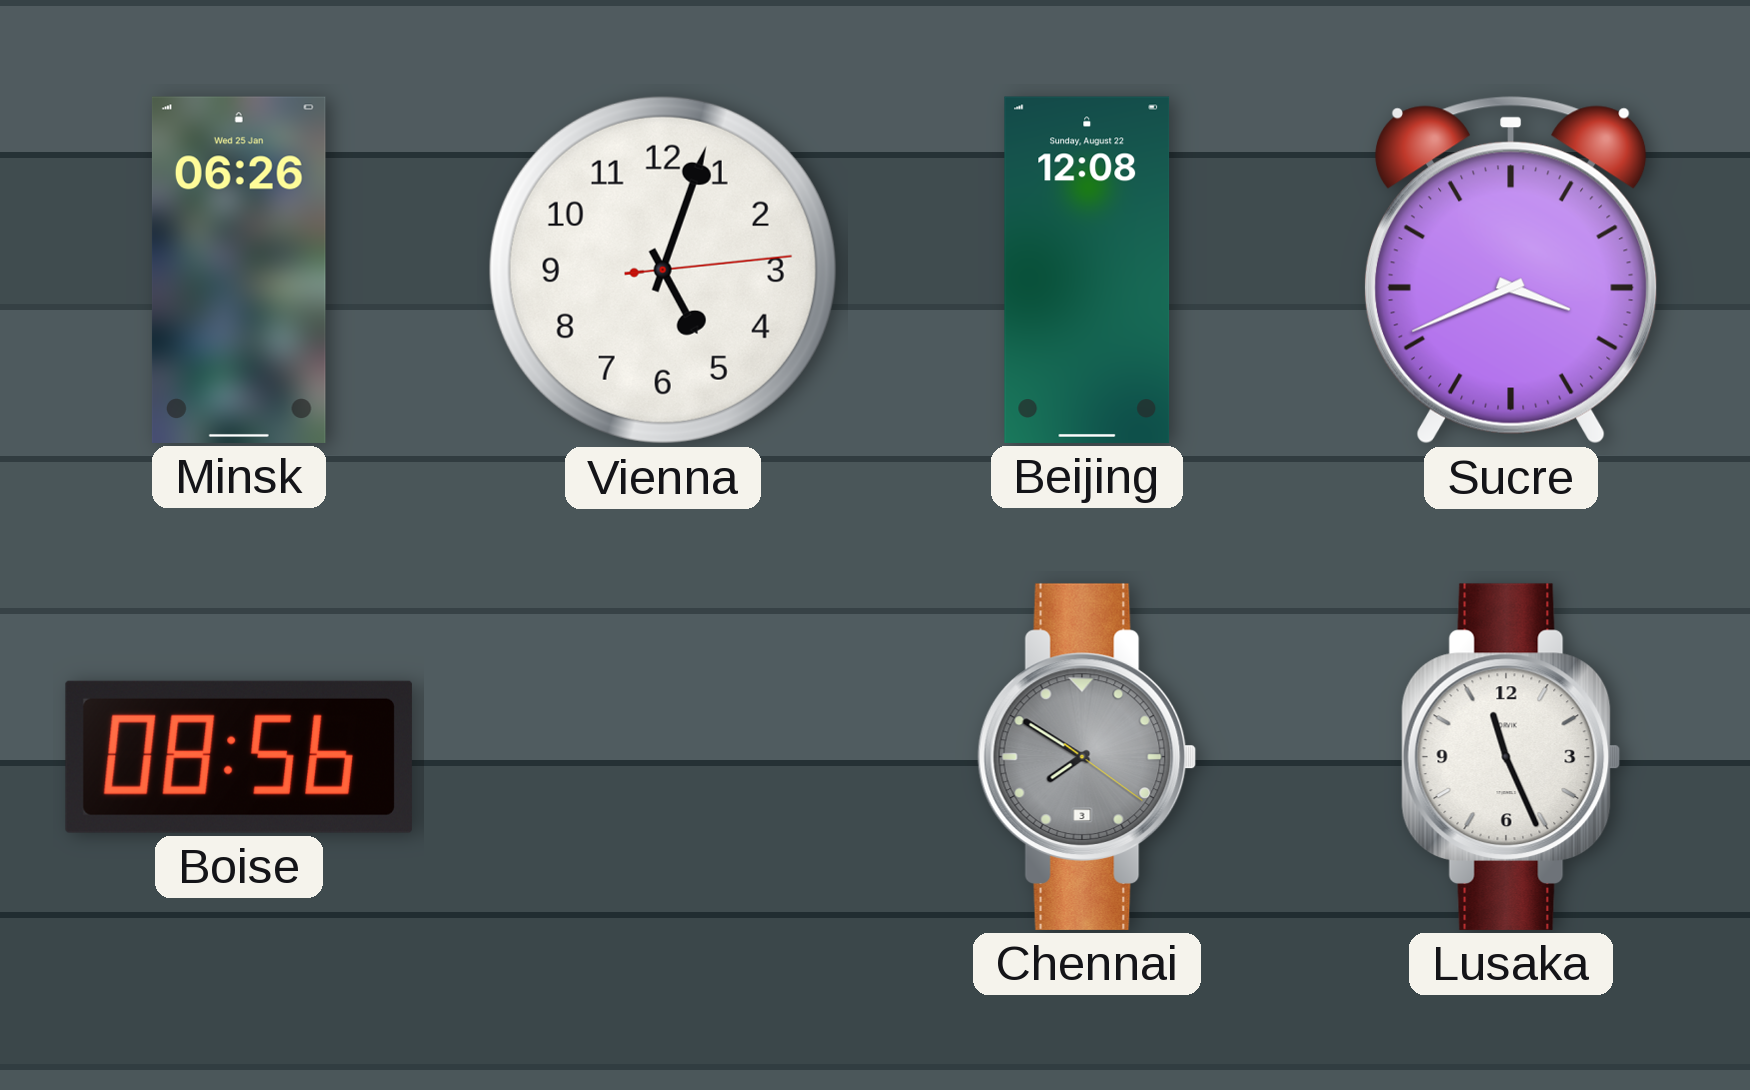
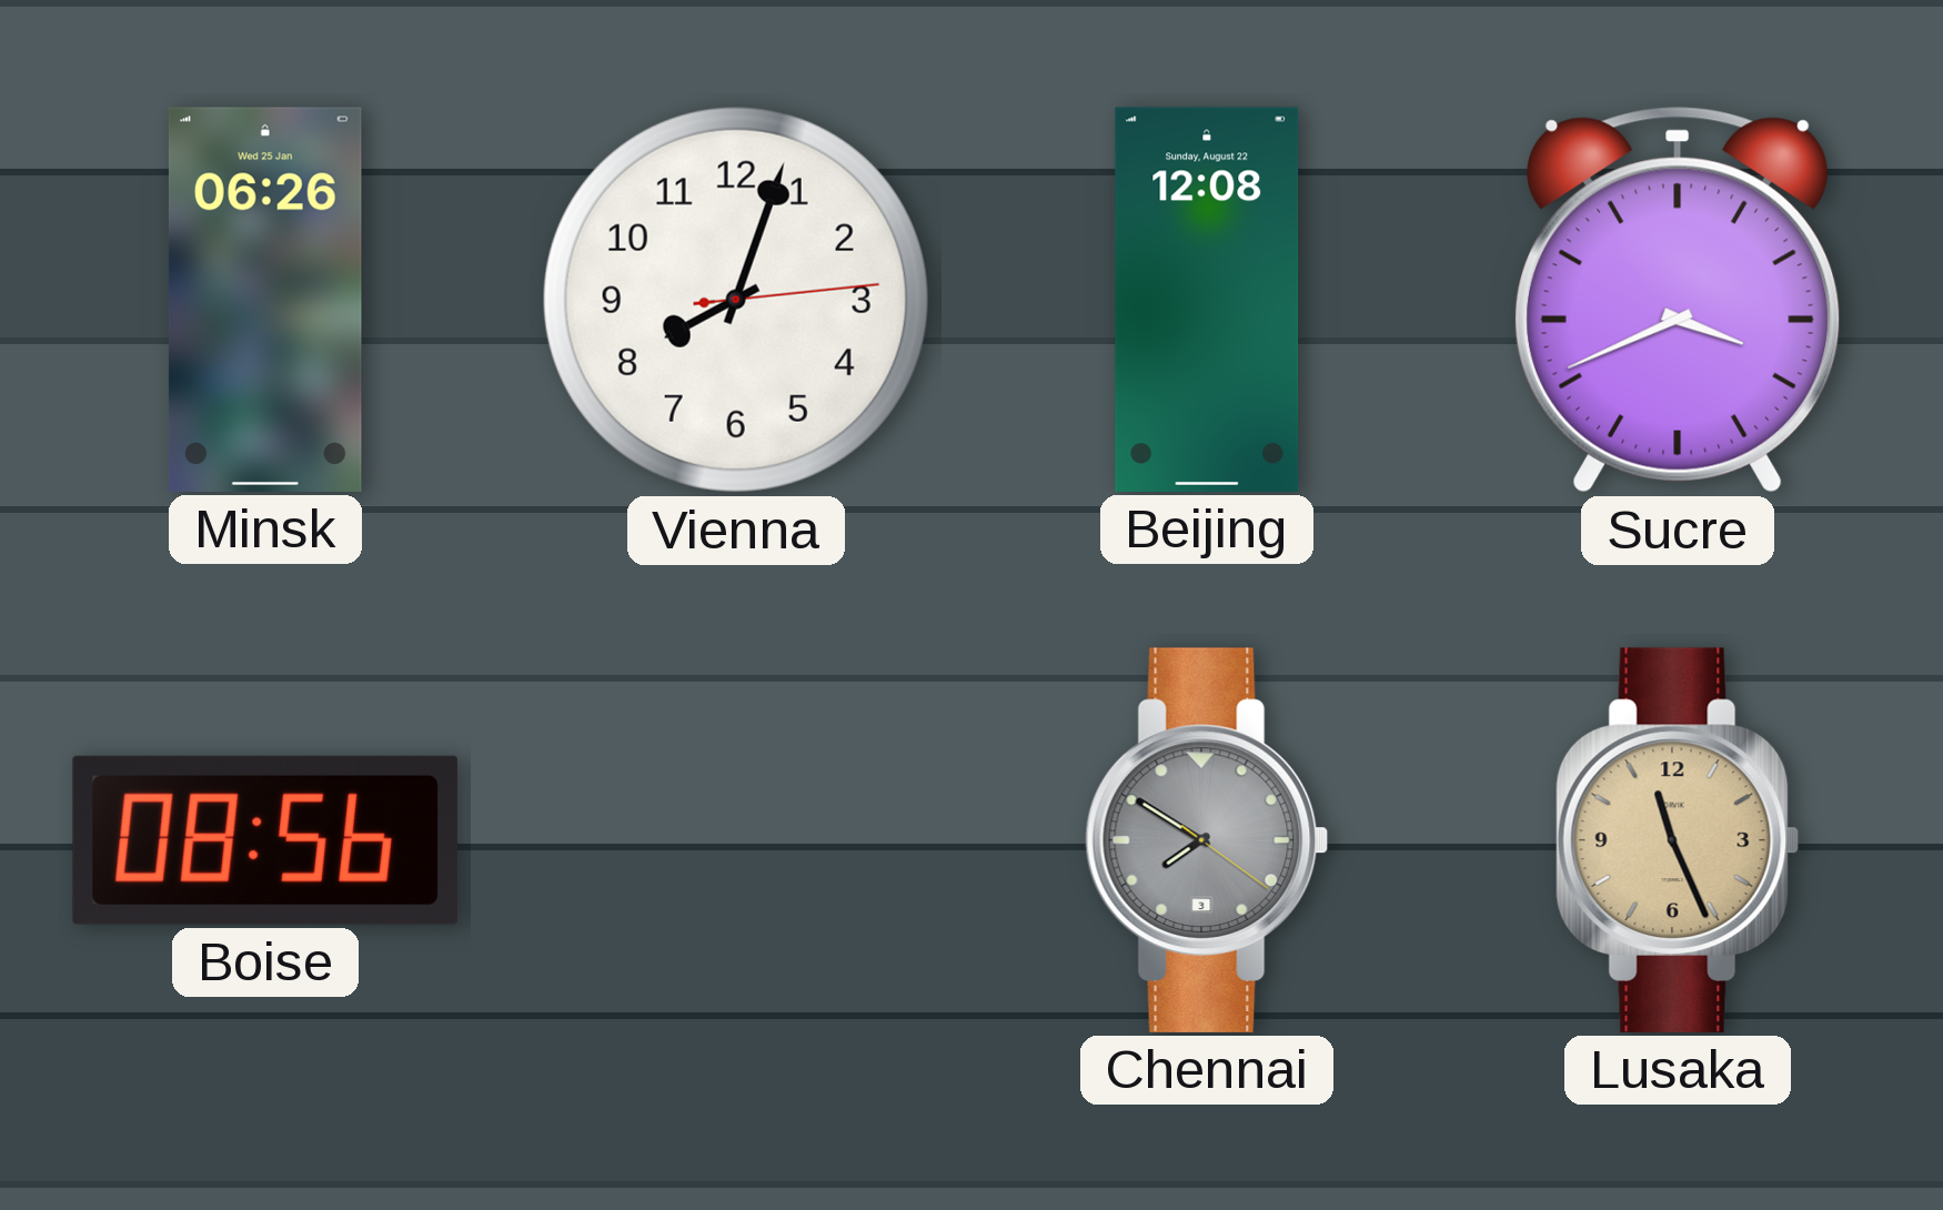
Vienna: 5:03 -> 8:03
Lusaka dial: white -> champagne
